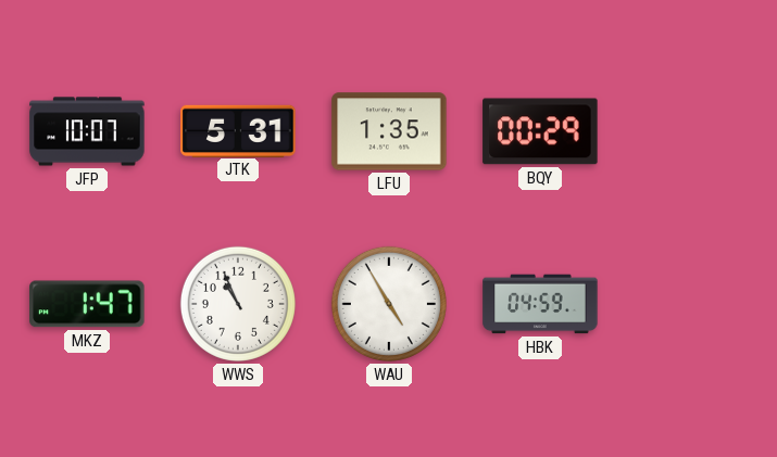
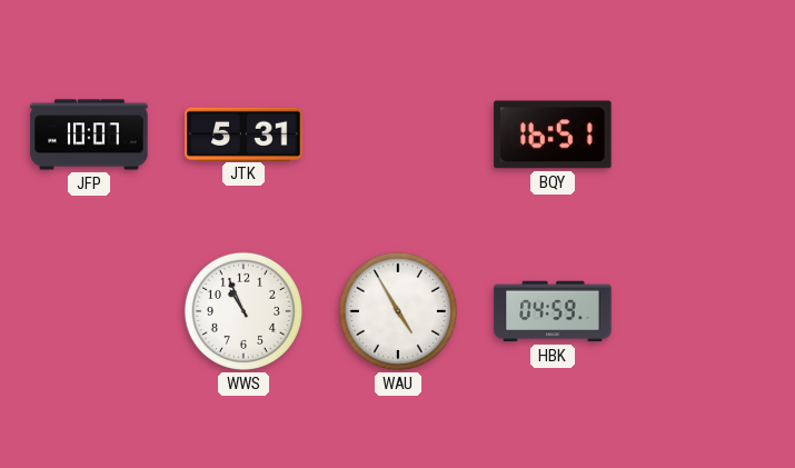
LFU: 1:35 -> none
BQY: 00:29 -> 16:51
MKZ: 1:47 -> none
